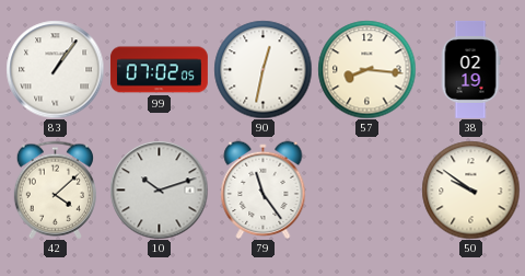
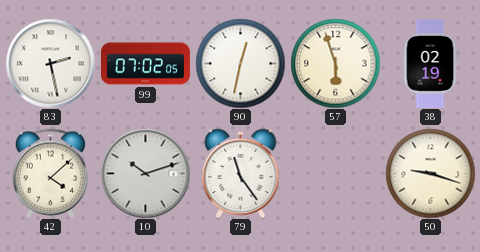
83: 1:06 -> 2:28
57: 8:16 -> 5:57
50: 9:51 -> 9:18
